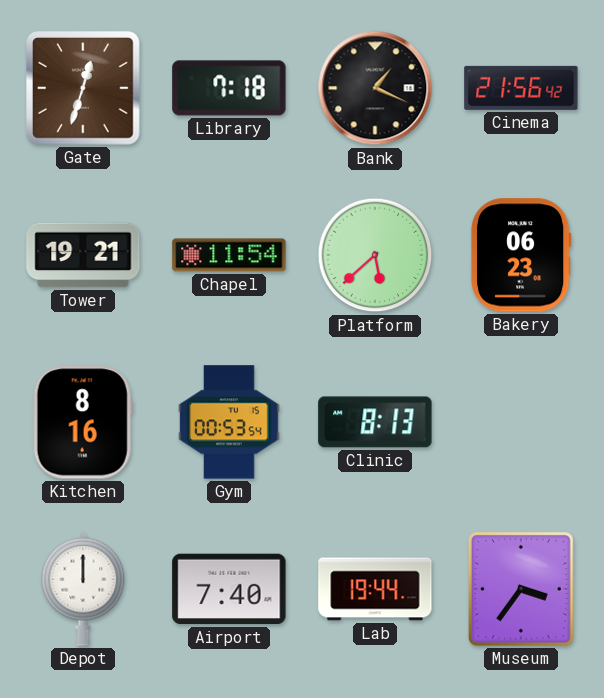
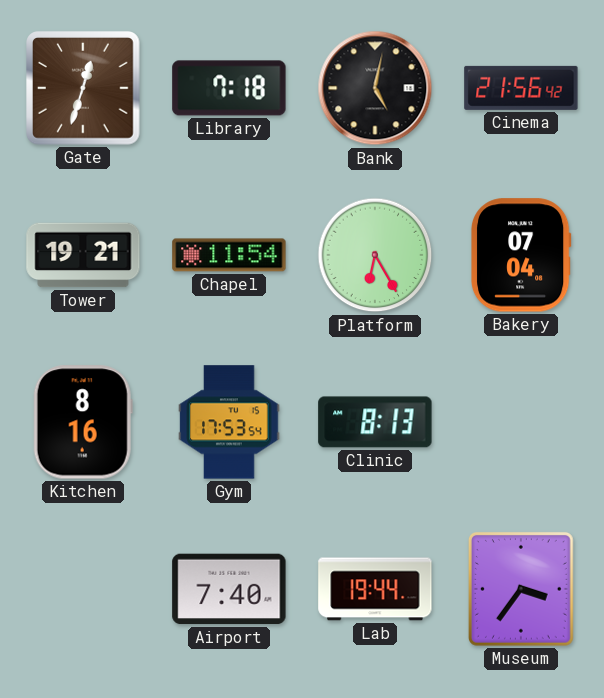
Bank: 1:19 -> 5:02
Platform: 5:38 -> 6:25
Bakery: 06:23 -> 07:04
Gym: 00:53 -> 17:53
Depot: 12:00 -> none
